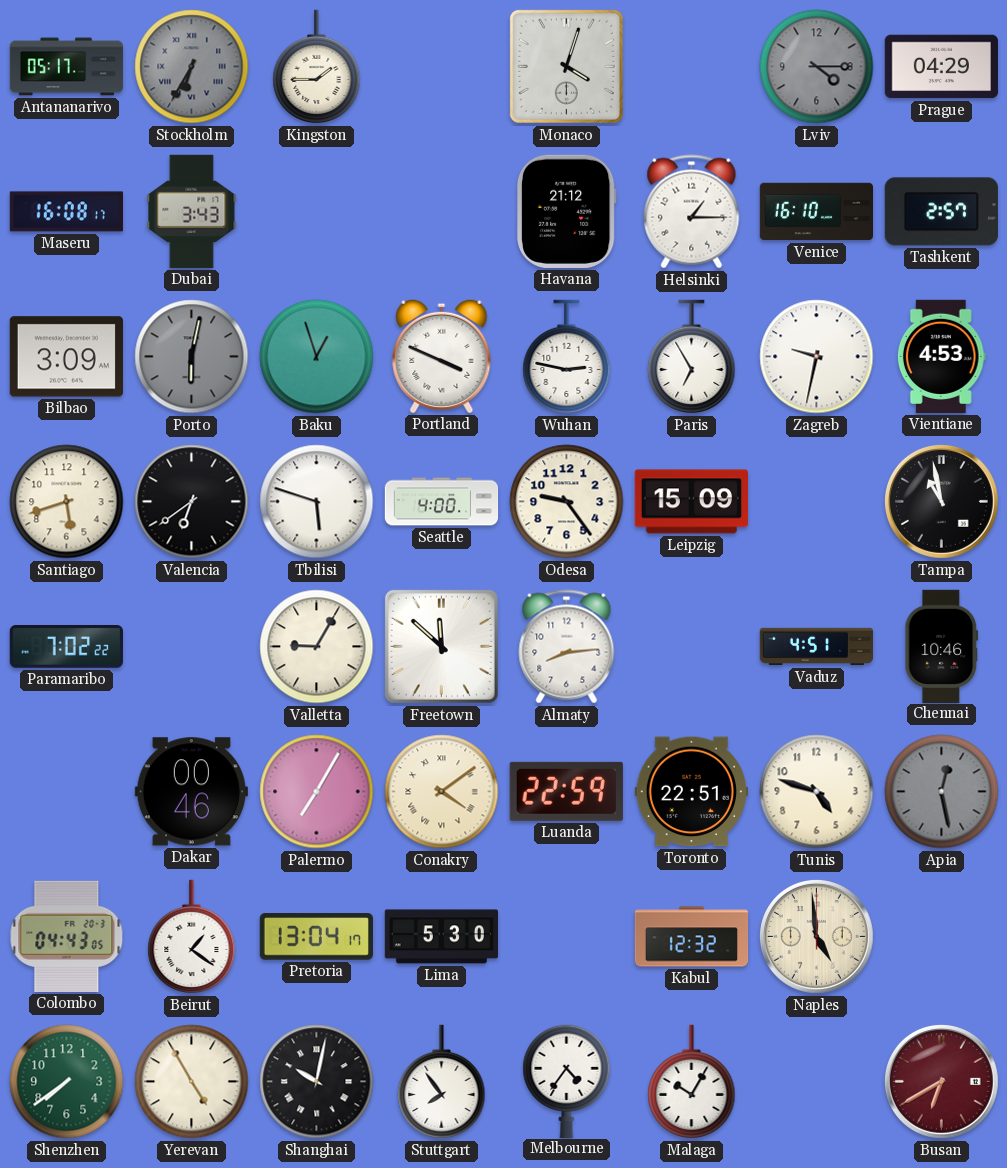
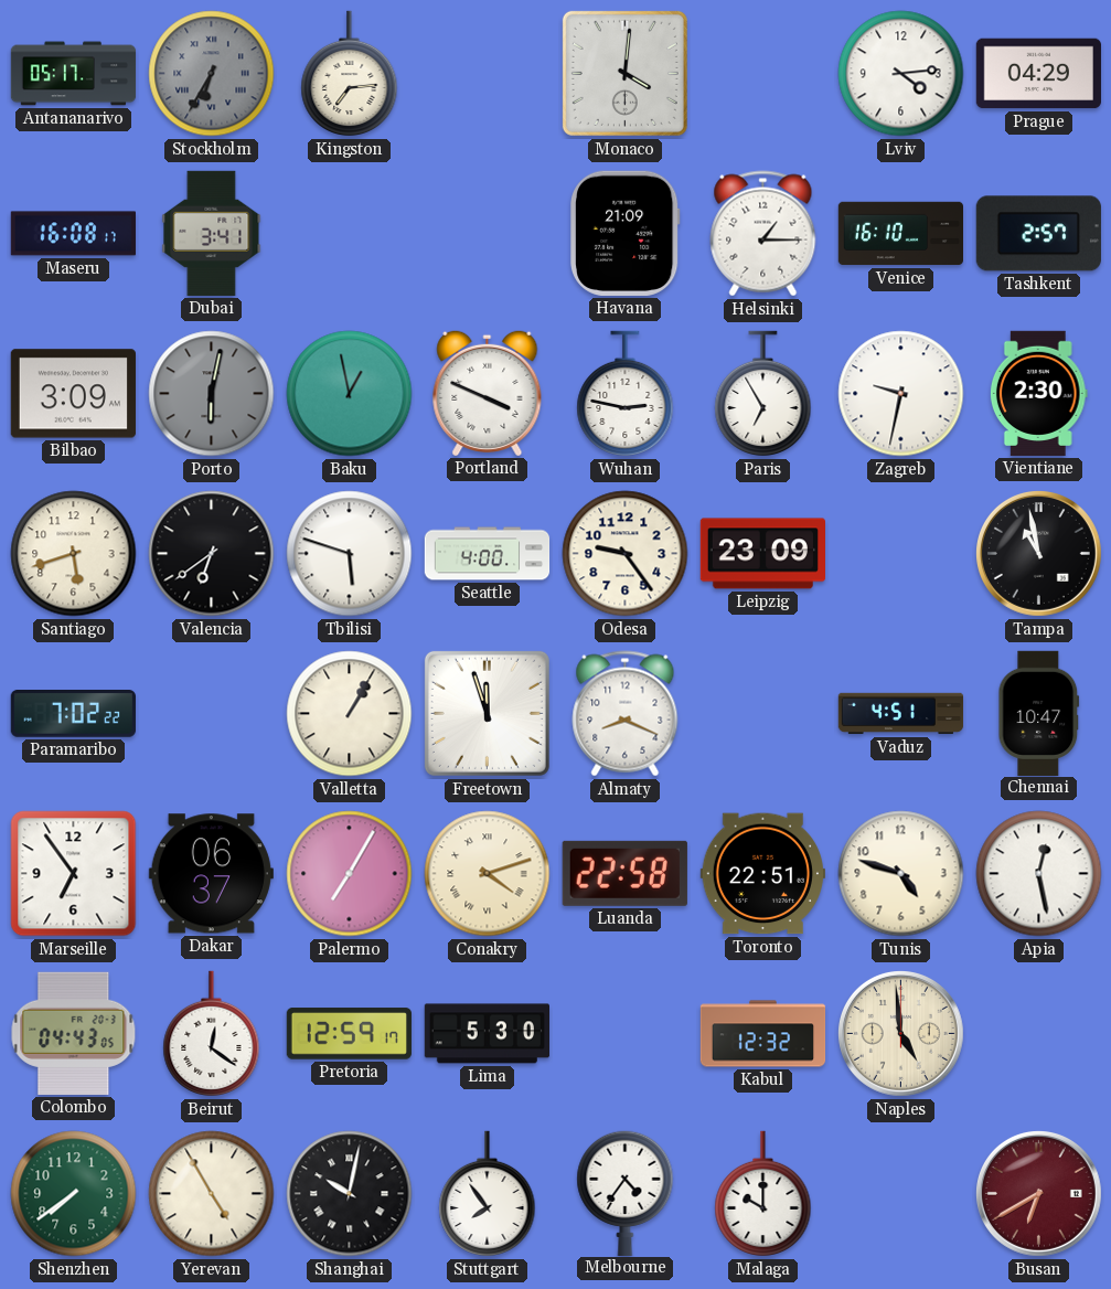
Kingston: 1:45 -> 7:14
Monaco: 4:03 -> 4:01
Lviv: 4:15 -> 4:14
Lviv dial: grey -> white
Dubai: 3:43 -> 3:41
Havana: 21:12 -> 21:09
Baku: 12:57 -> 12:58
Vientiane: 4:53 -> 2:30
Leipzig: 15:09 -> 23:09
Valletta: 9:05 -> 1:05
Freetown: 11:52 -> 11:57
Almaty: 8:14 -> 8:19
Chennai: 10:46 -> 10:47
Marseille: none -> 6:54
Dakar: 00:46 -> 06:37
Conakry: 4:09 -> 4:12
Luanda: 22:59 -> 22:58
Apia dial: grey -> white
Beirut: 1:21 -> 12:21
Pretoria: 13:04 -> 12:59
Malaga: 10:05 -> 10:00
